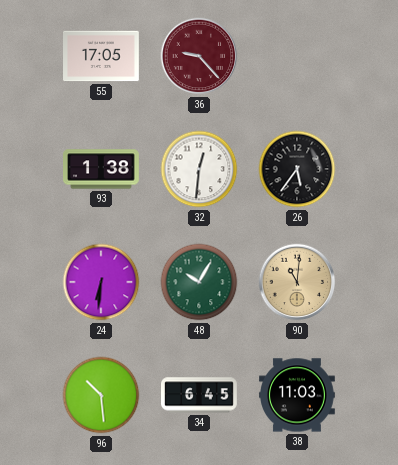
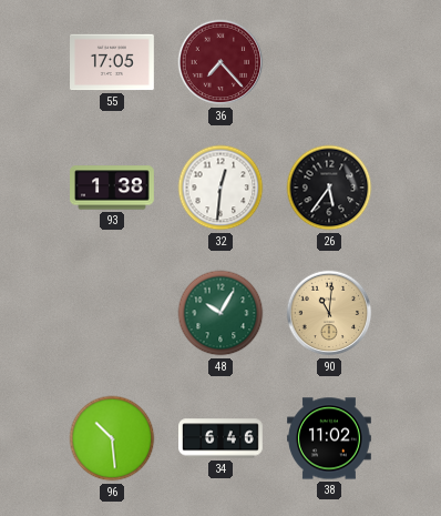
36: 9:23 -> 7:23
24: 6:31 -> none
34: 6:45 -> 6:46
38: 11:03 -> 11:02
